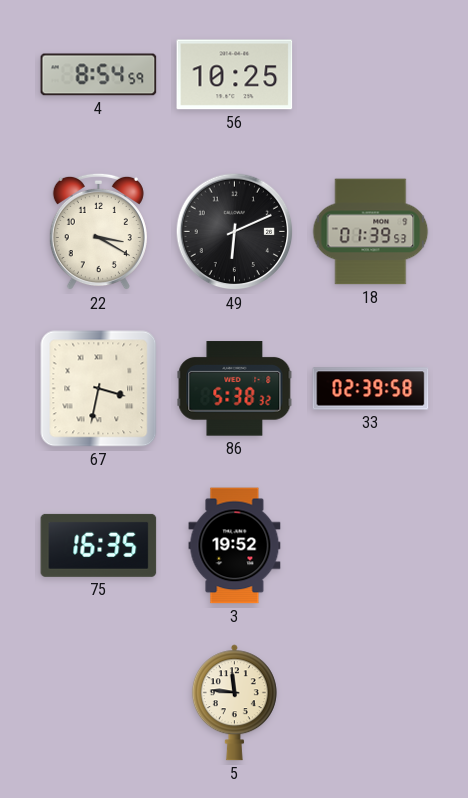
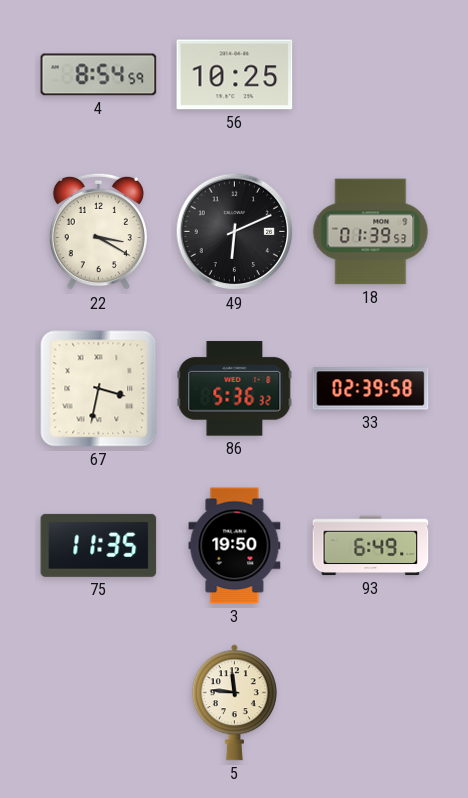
86: 5:38 -> 5:36
75: 16:35 -> 11:35
3: 19:52 -> 19:50
93: none -> 6:49
